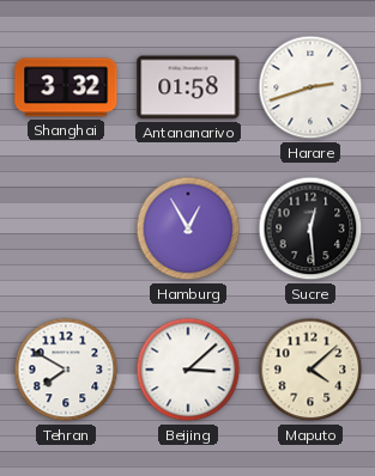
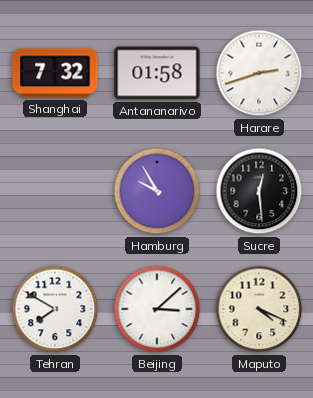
Shanghai: 3:32 -> 7:32
Hamburg: 12:55 -> 9:55
Maputo: 4:08 -> 4:19
